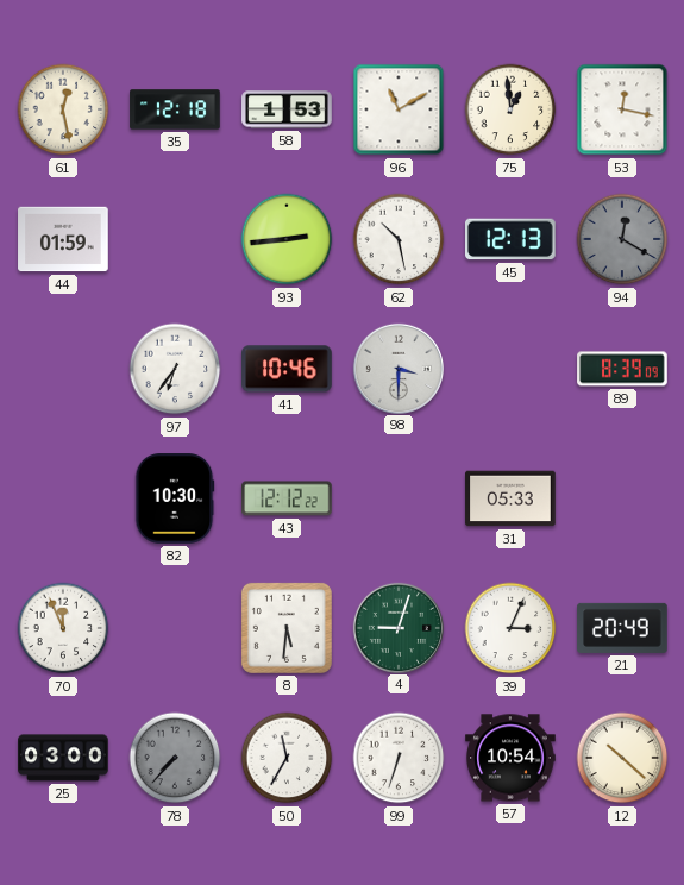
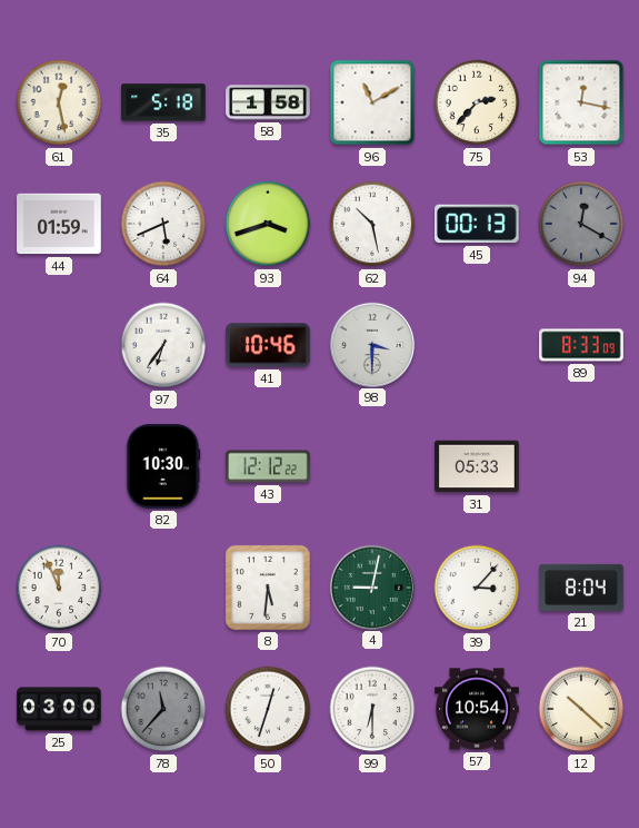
35: 12:18 -> 5:18
58: 1:53 -> 1:58
75: 12:59 -> 2:37
64: none -> 5:41
93: 2:44 -> 3:42
45: 12:13 -> 00:13
89: 8:39 -> 8:33
4: 9:03 -> 9:02
39: 3:04 -> 3:07
21: 20:49 -> 8:04
78: 7:37 -> 11:37
50: 11:35 -> 12:33
99: 6:33 -> 6:30
